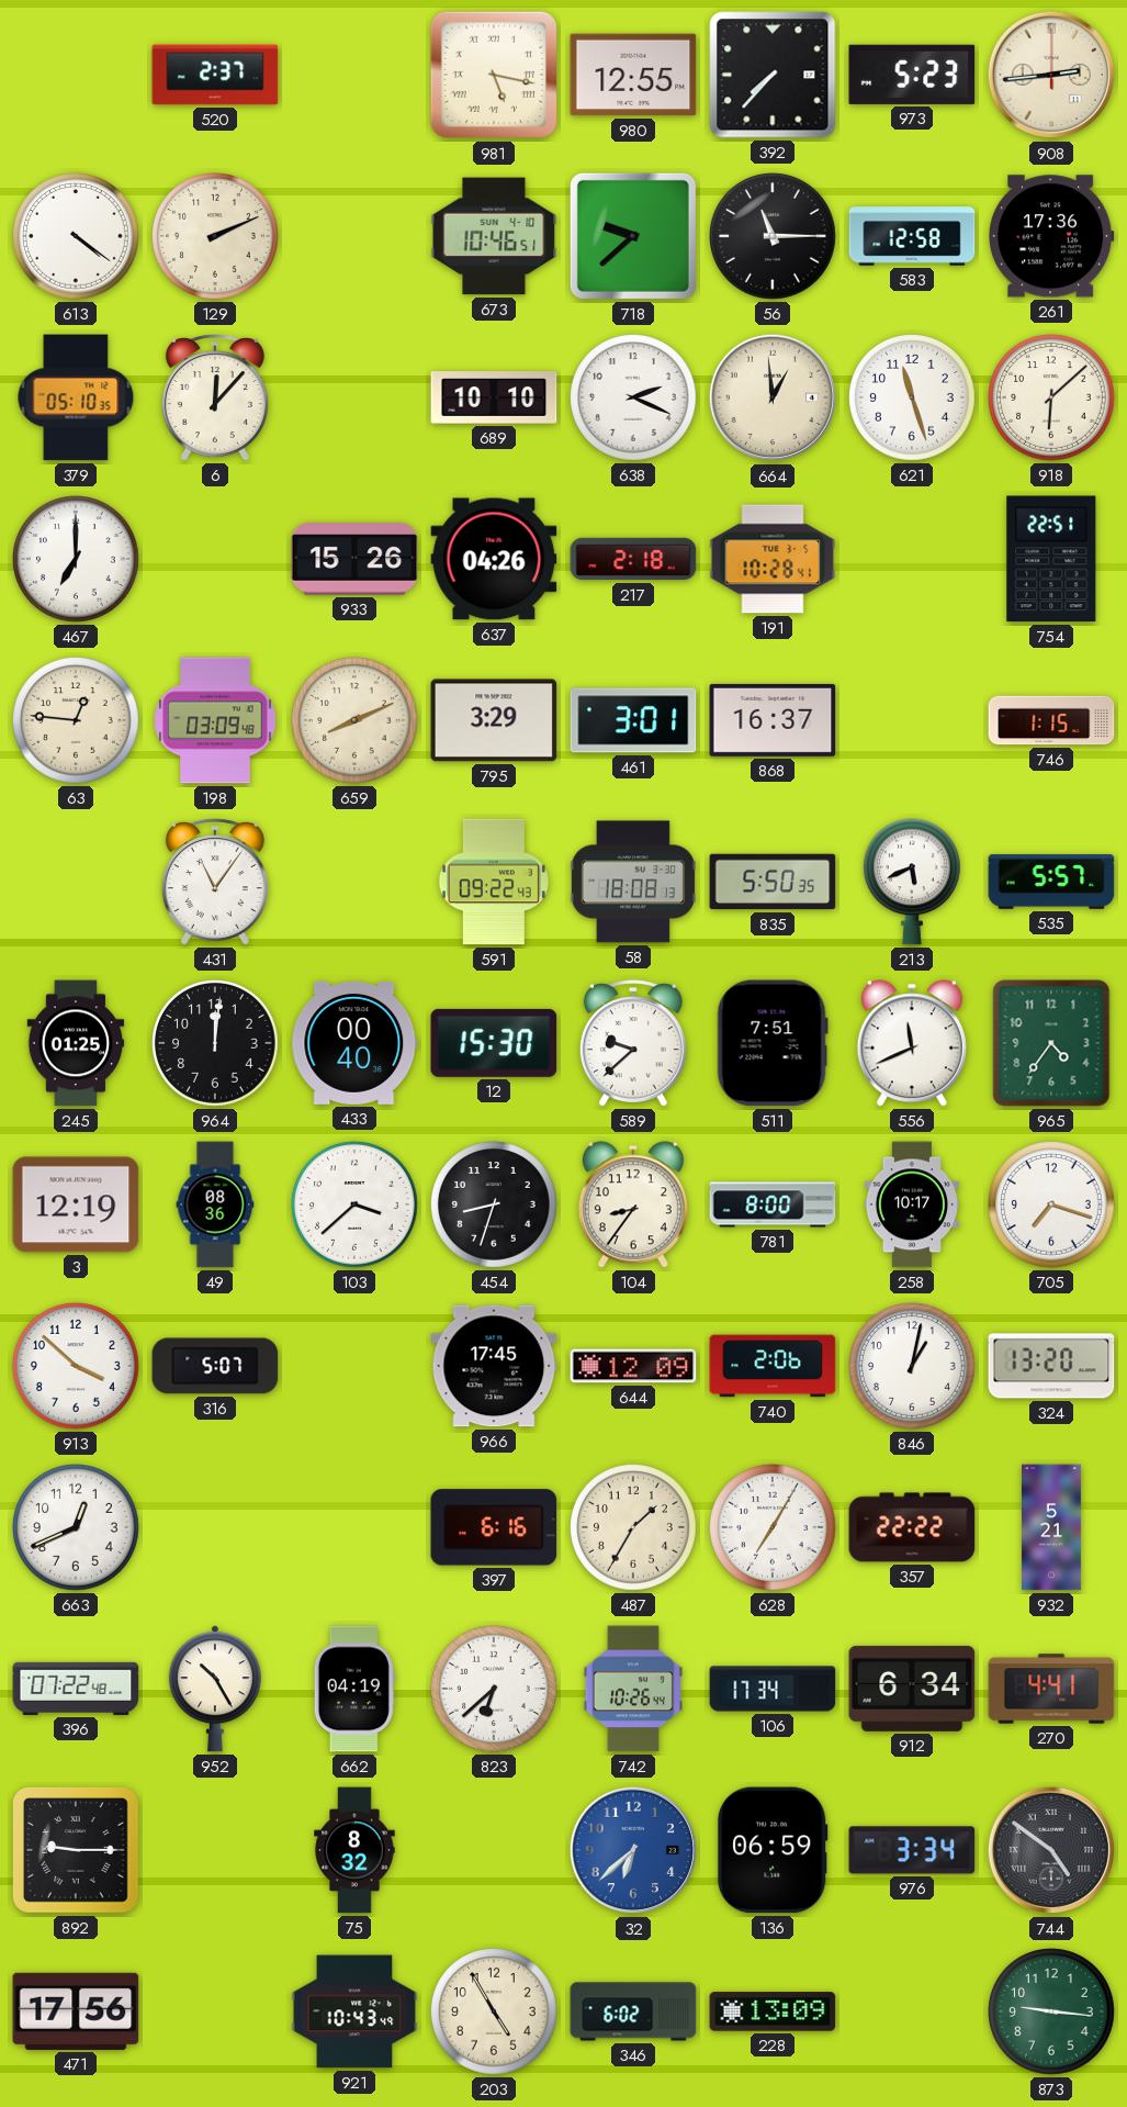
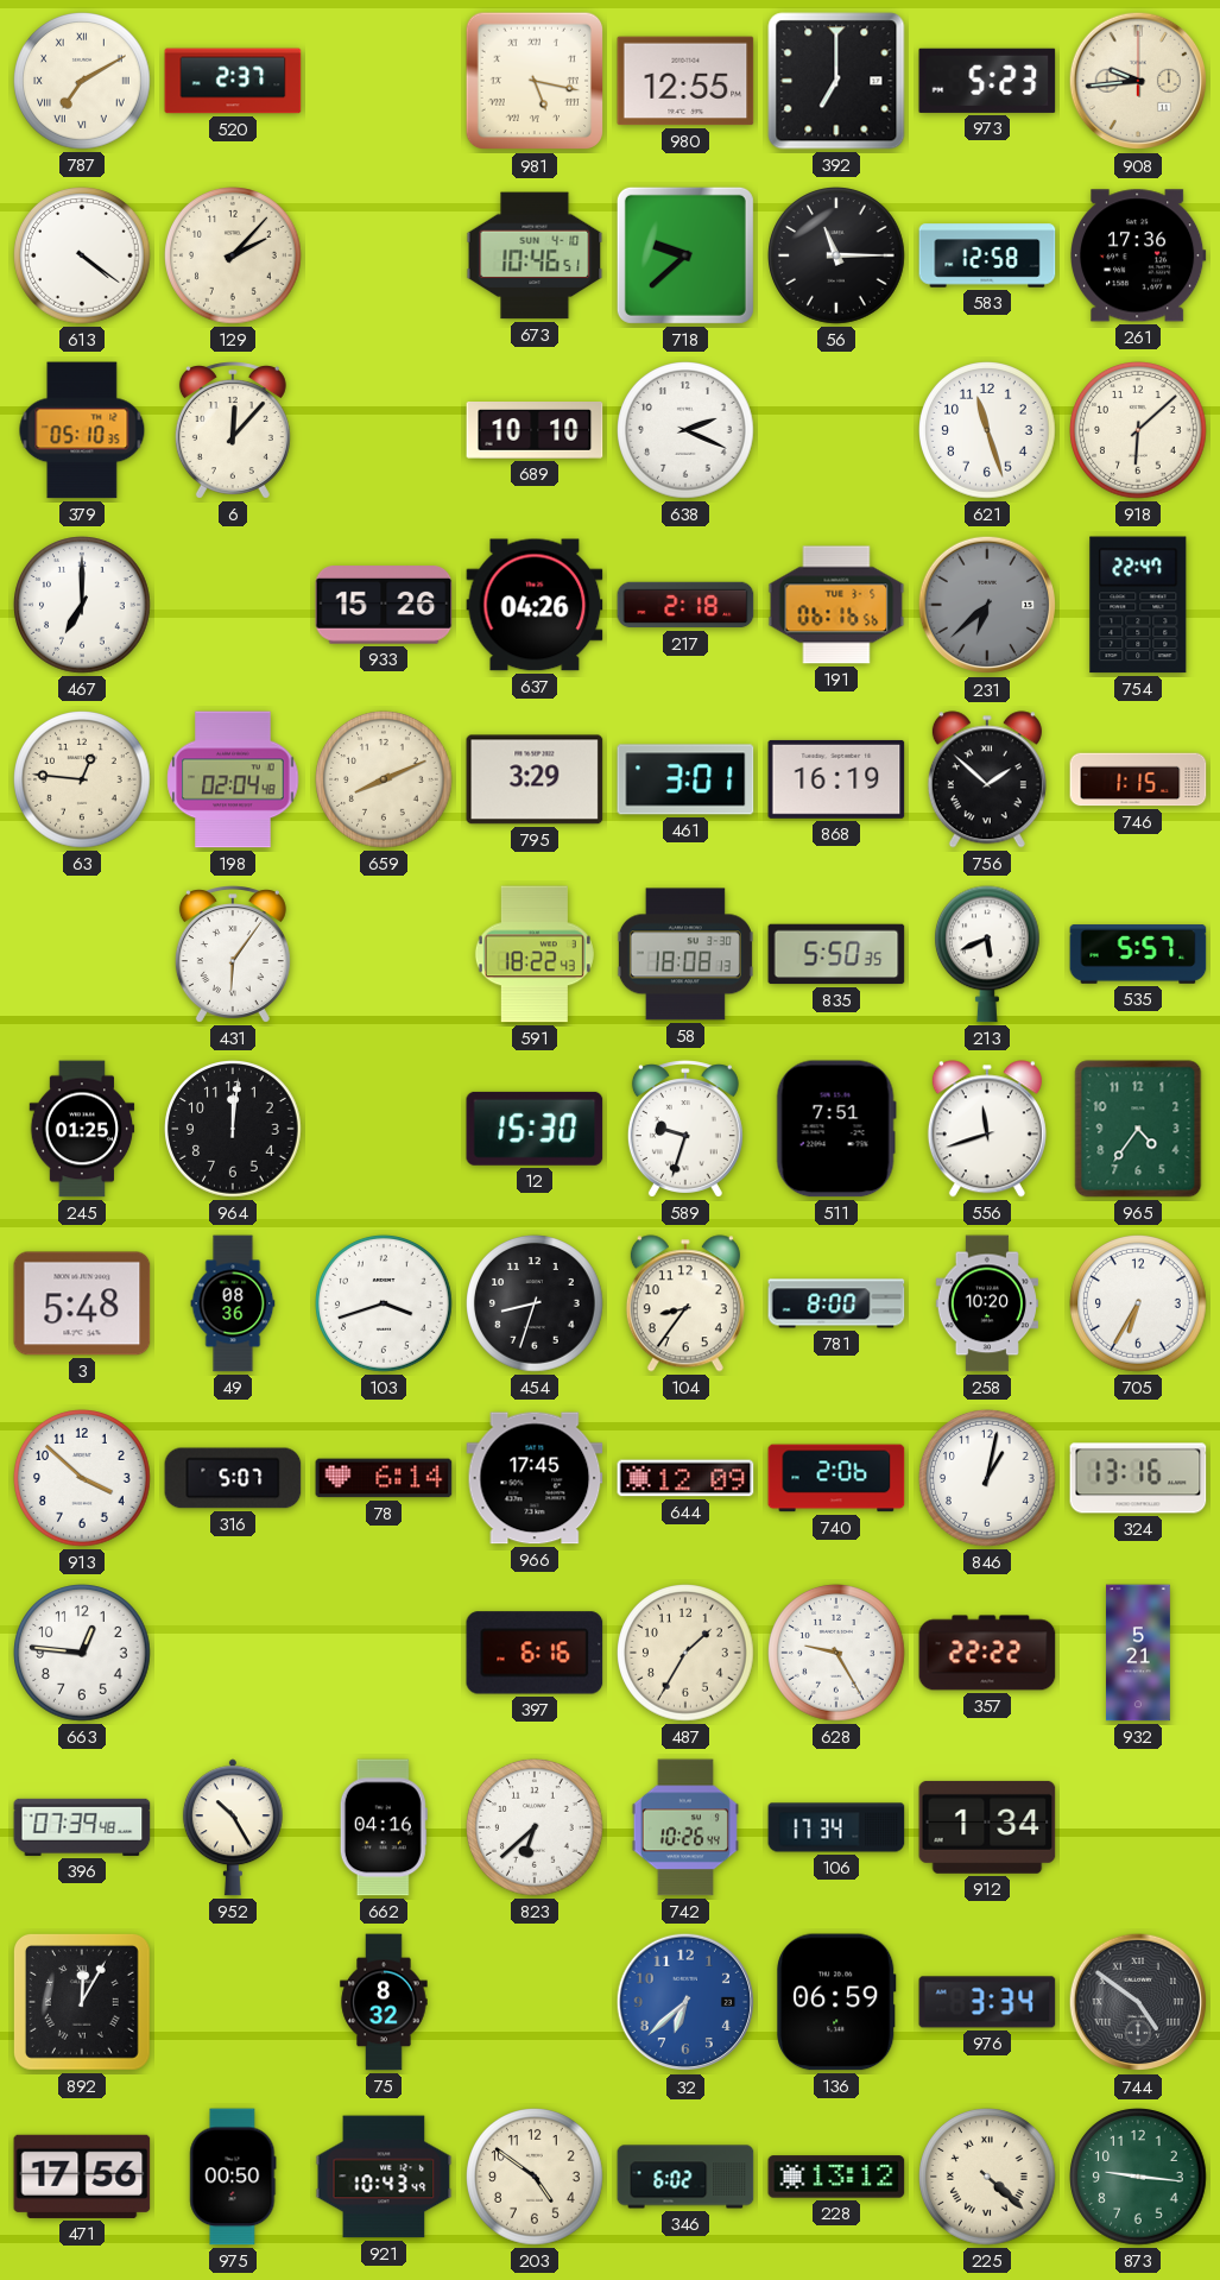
787: none -> 7:10
392: 7:37 -> 7:00
908: 2:44 -> 9:44
129: 2:11 -> 2:07
664: 12:59 -> none
191: 10:28 -> 06:16
231: none -> 6:38
754: 22:51 -> 22:47
198: 03:09 -> 02:04
868: 16:37 -> 16:19
756: none -> 1:52
431: 11:06 -> 6:06
591: 09:22 -> 18:22
433: 00:40 -> none
589: 9:38 -> 9:33
556: 11:41 -> 11:42
3: 12:19 -> 5:48
103: 3:38 -> 3:42
258: 10:17 -> 10:20
705: 7:18 -> 6:35
78: none -> 6:14
324: 13:20 -> 13:16
663: 12:41 -> 12:46
628: 7:05 -> 9:25
396: 07:22 -> 07:39
662: 04:19 -> 04:16
912: 6:34 -> 1:34
270: 4:41 -> none
892: 9:15 -> 12:05
975: none -> 00:50
203: 4:55 -> 4:51
228: 13:09 -> 13:12
225: none -> 4:22
